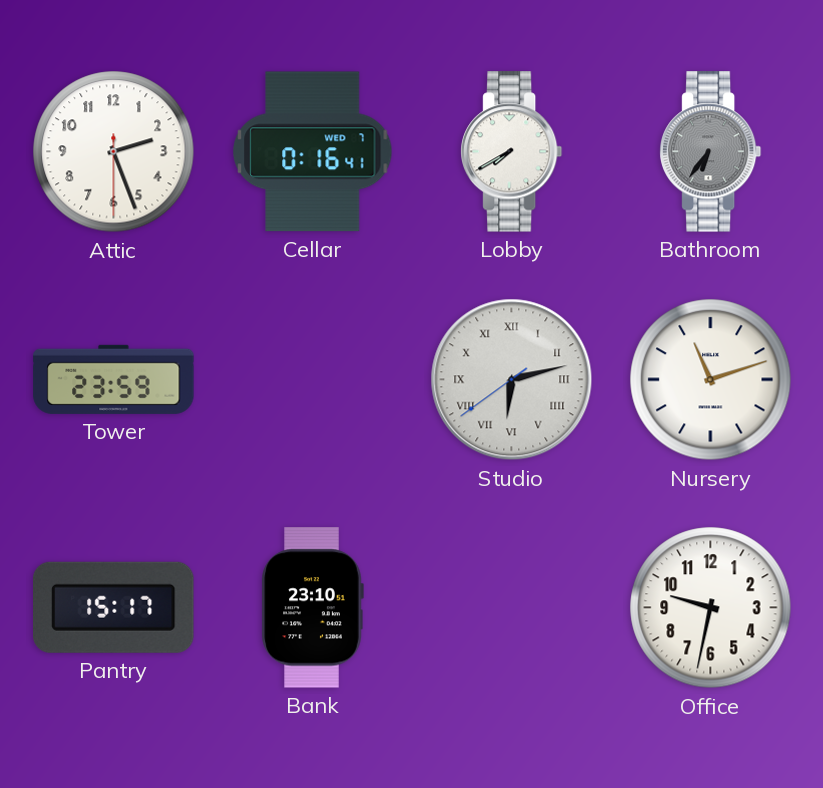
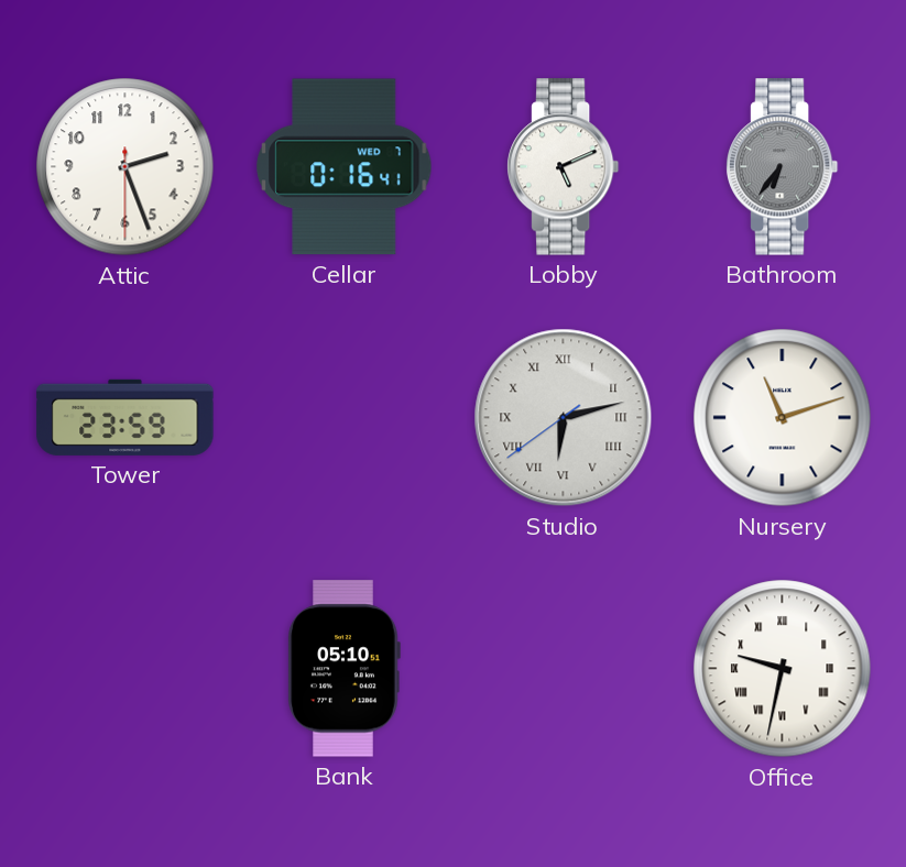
Lobby: 7:40 -> 5:11
Pantry: 15:17 -> none
Bank: 23:10 -> 05:10
Office numerals: Arabic -> Roman
